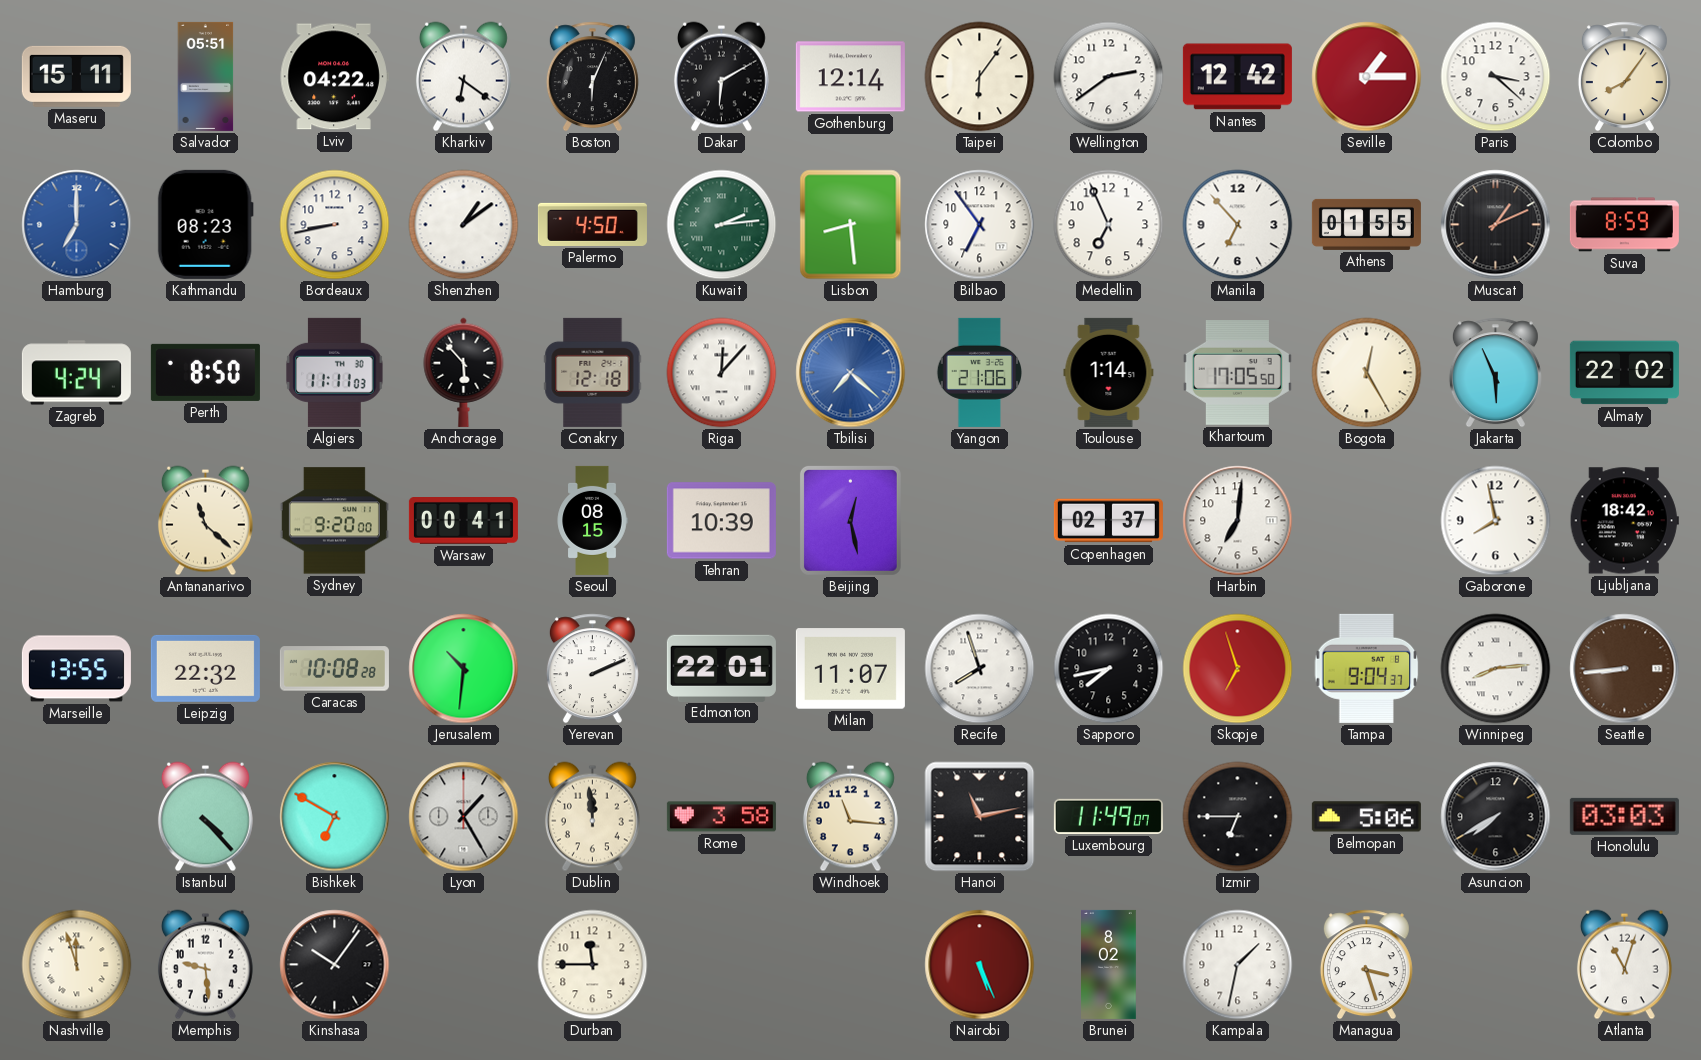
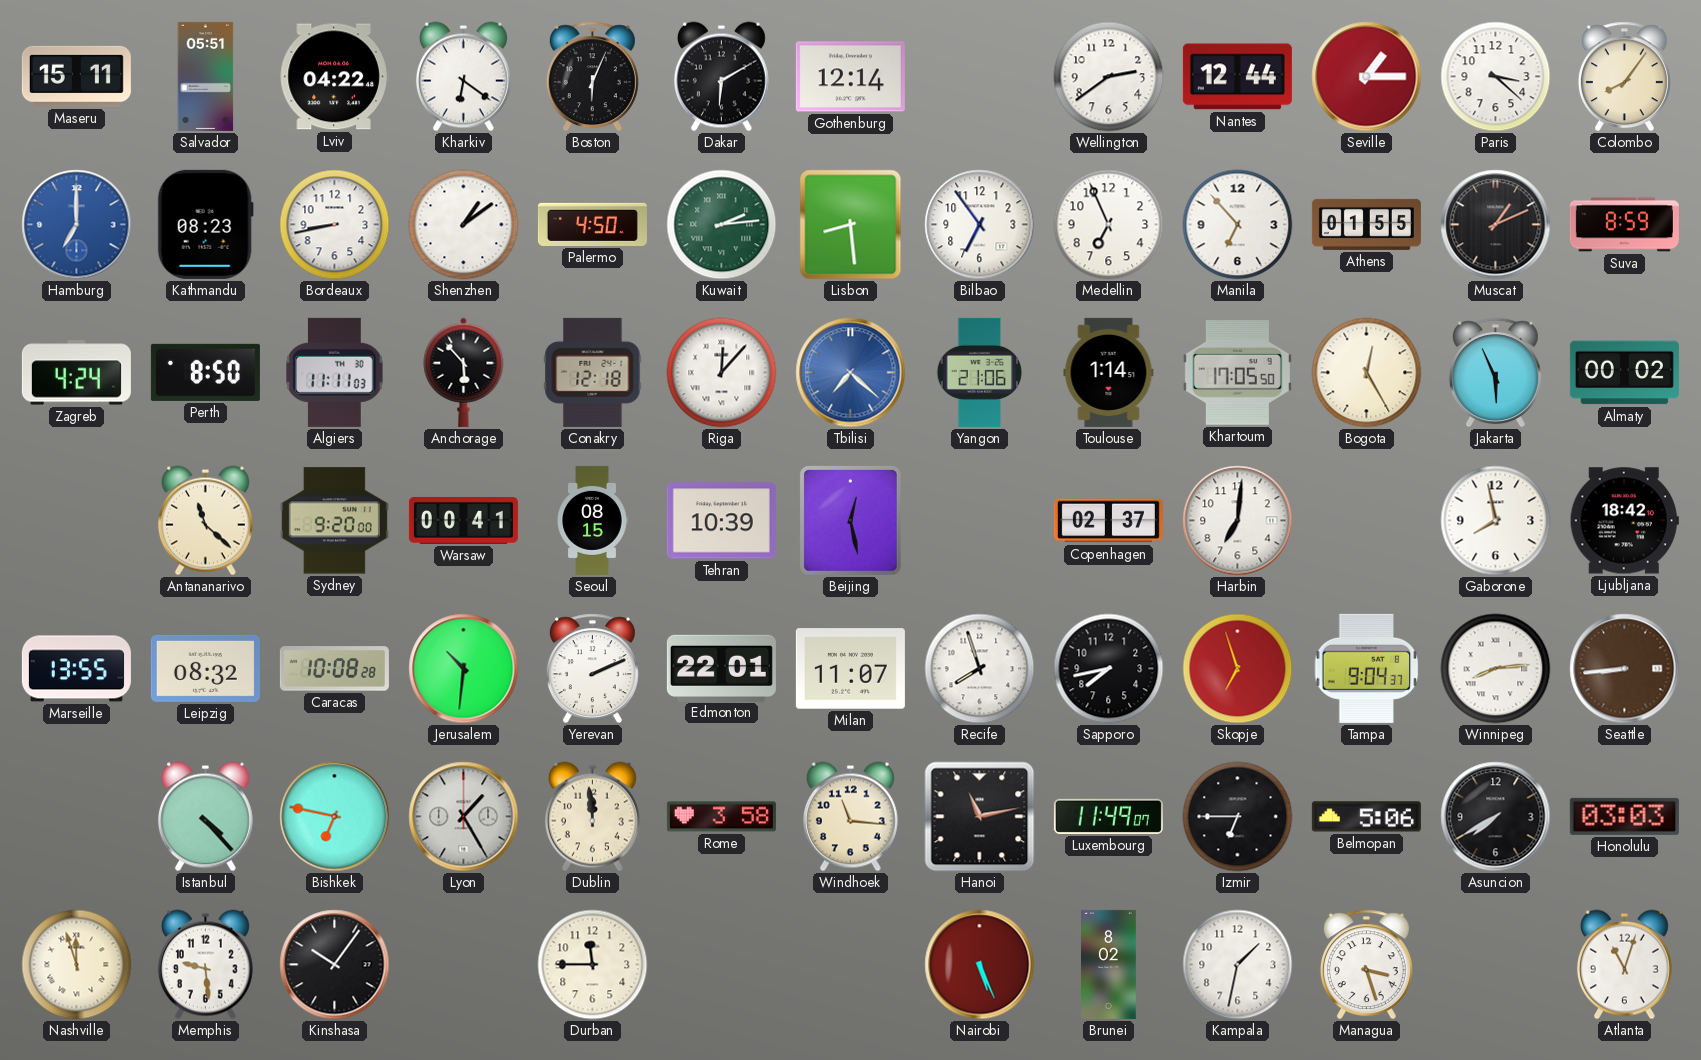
Taipei: 6:06 -> none
Nantes: 12:42 -> 12:44
Almaty: 22:02 -> 00:02
Leipzig: 22:32 -> 08:32
Bishkek: 6:50 -> 6:47
